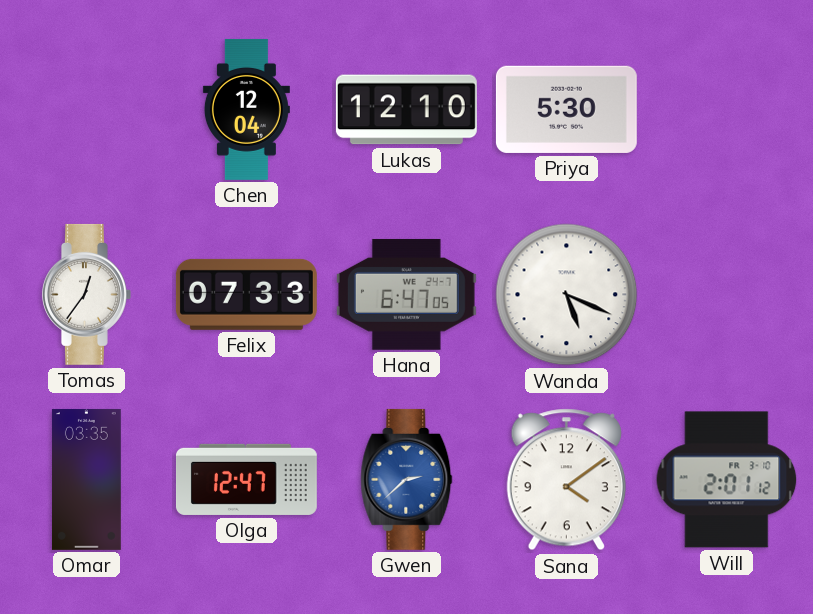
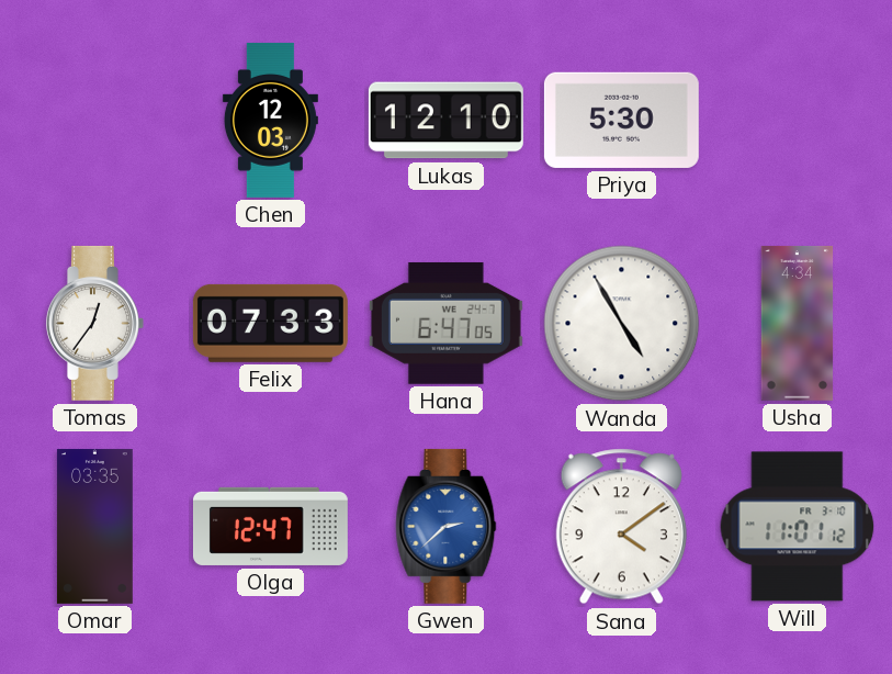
Chen: 12:04 -> 12:03
Wanda: 5:19 -> 4:55
Usha: none -> 4:34
Will: 2:01 -> 11:01
